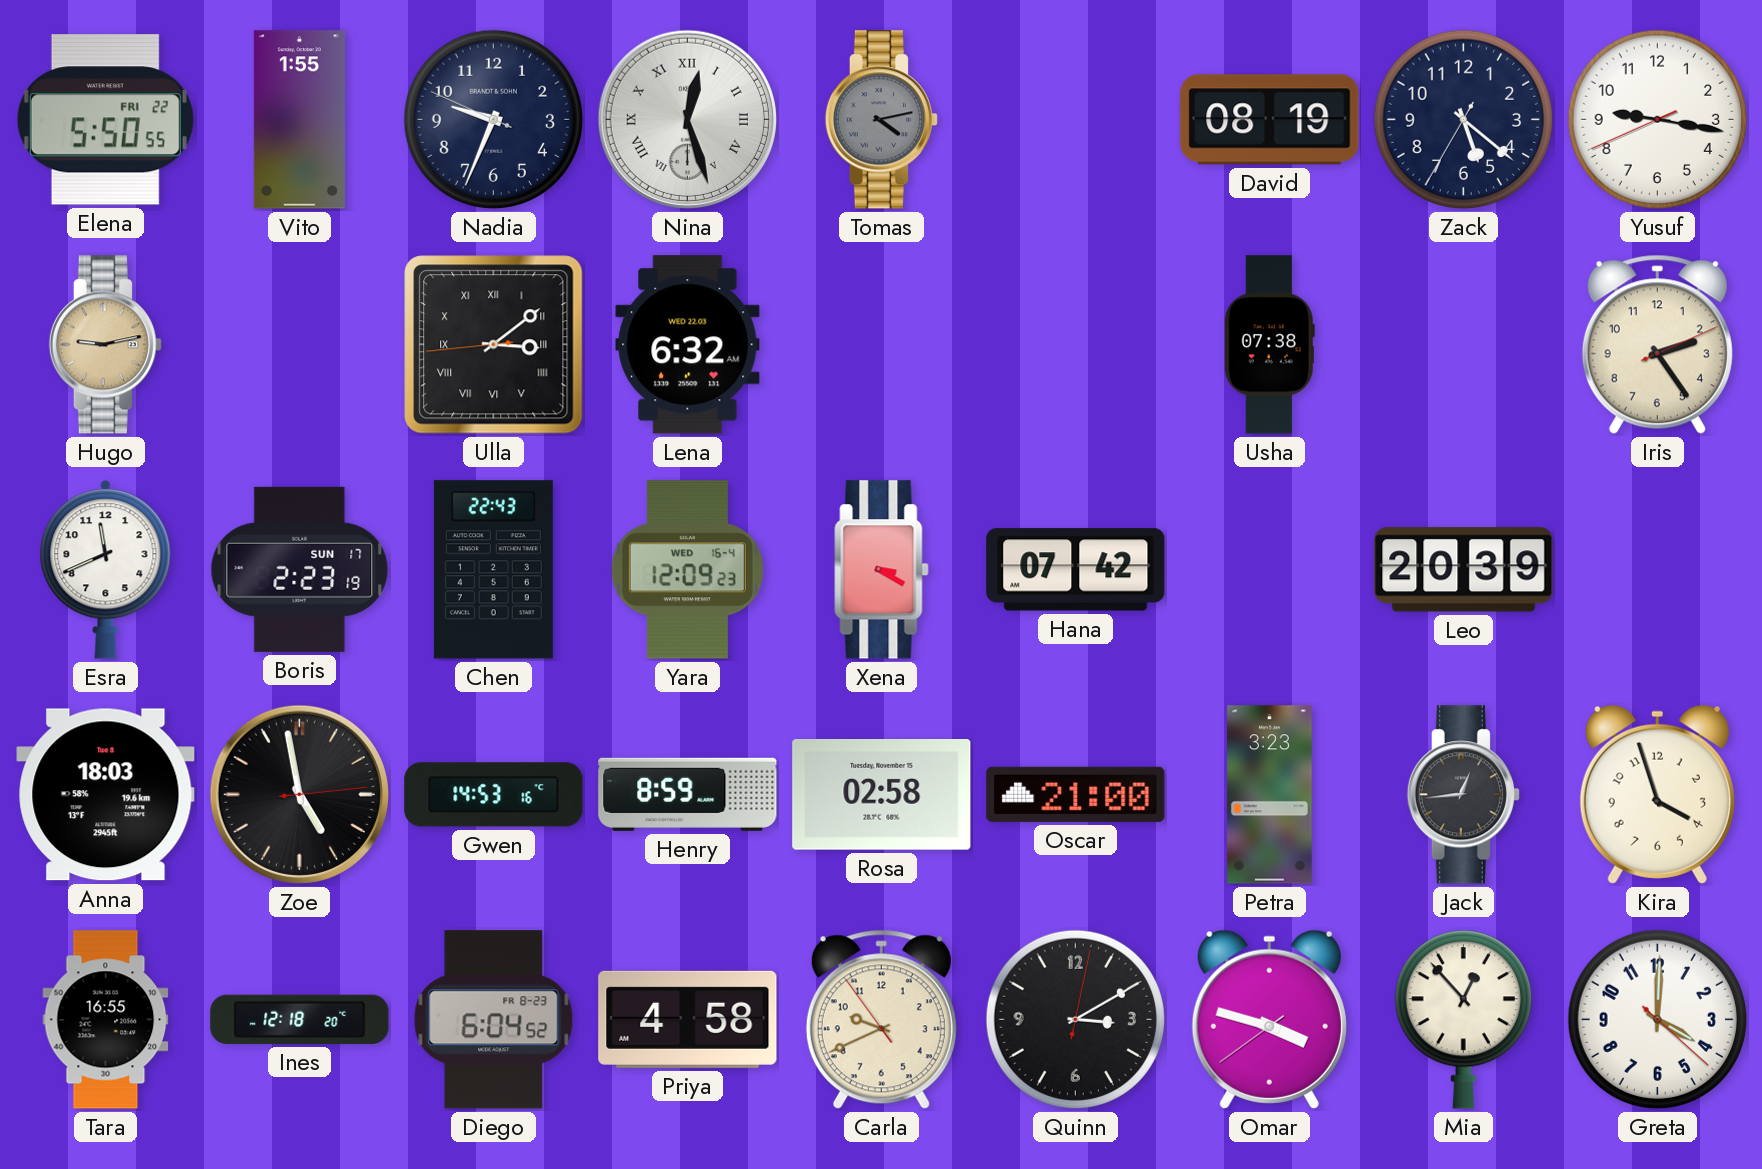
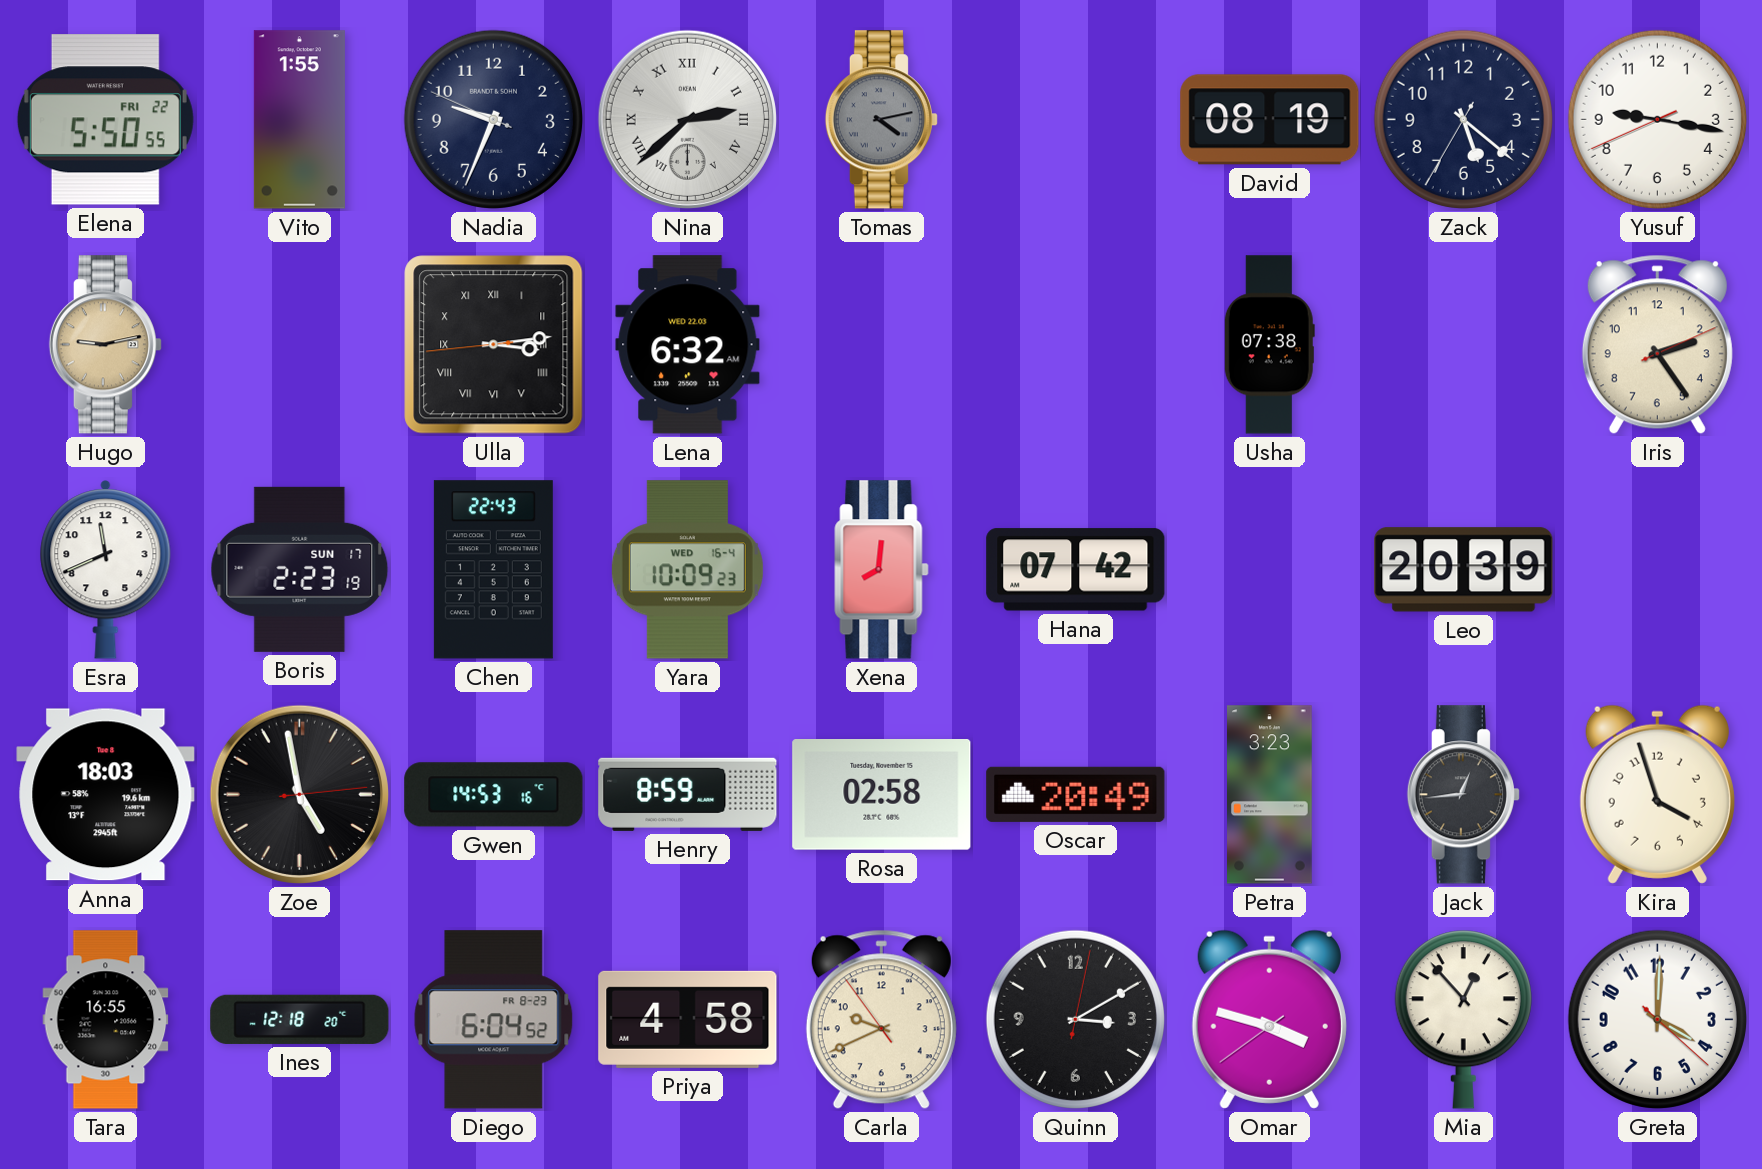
Nina: 12:27 -> 2:38
Ulla: 3:08 -> 3:13
Yara: 12:09 -> 10:09
Xena: 3:20 -> 8:01
Oscar: 21:00 -> 20:49
